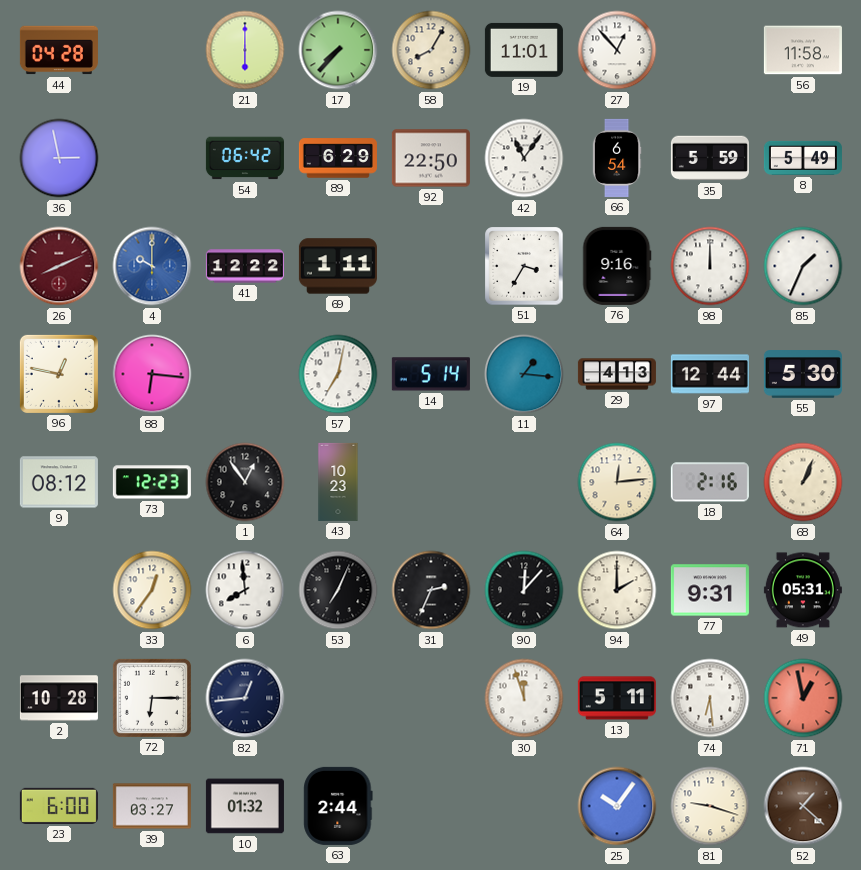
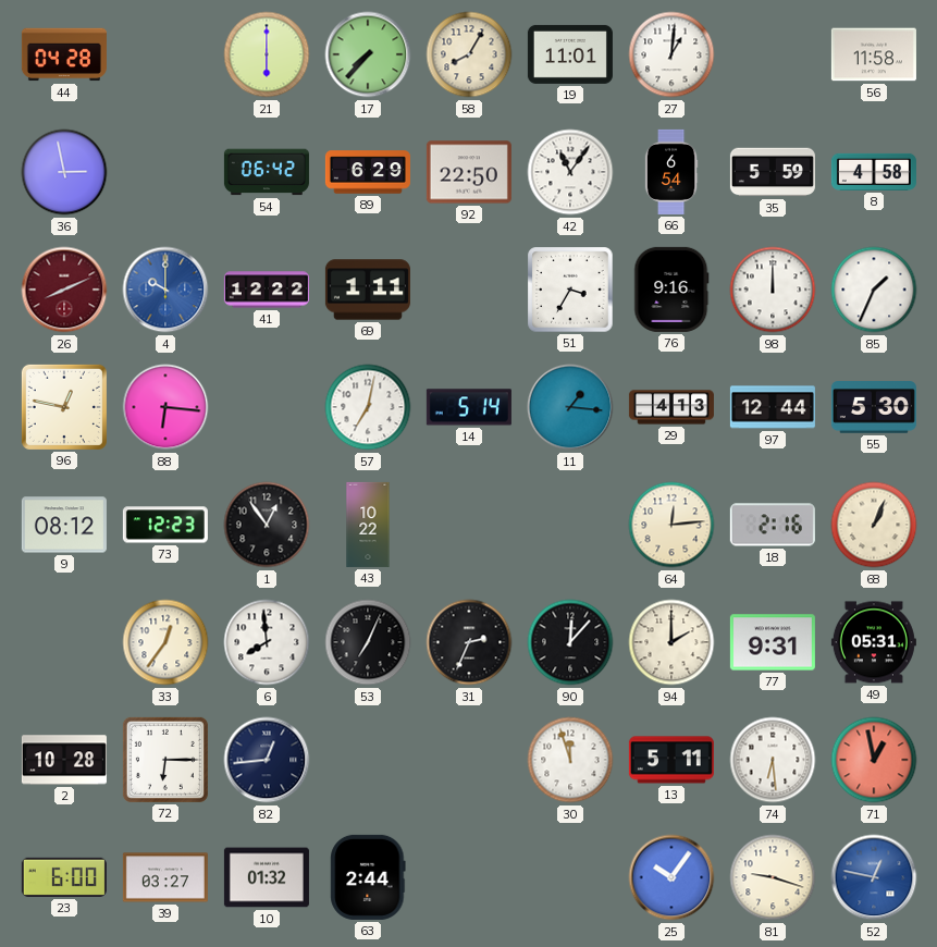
27: 12:53 -> 1:01
8: 5:49 -> 4:58
43: 10:23 -> 10:22
52: 1:22 -> 12:47
52 dial: brown -> blue
